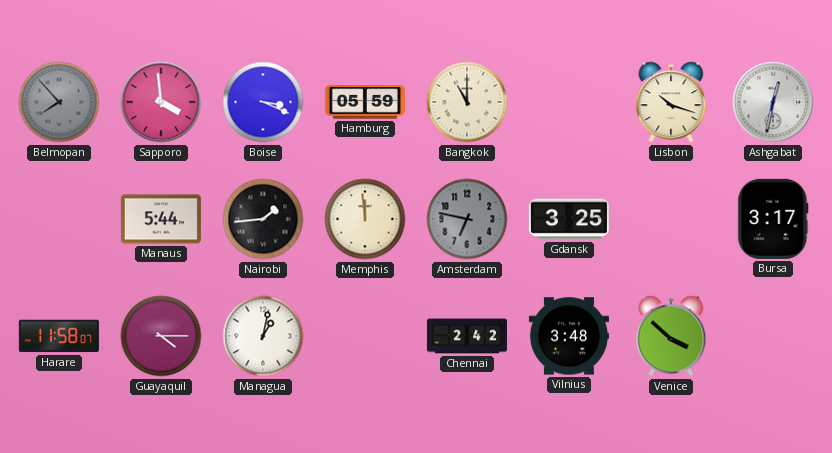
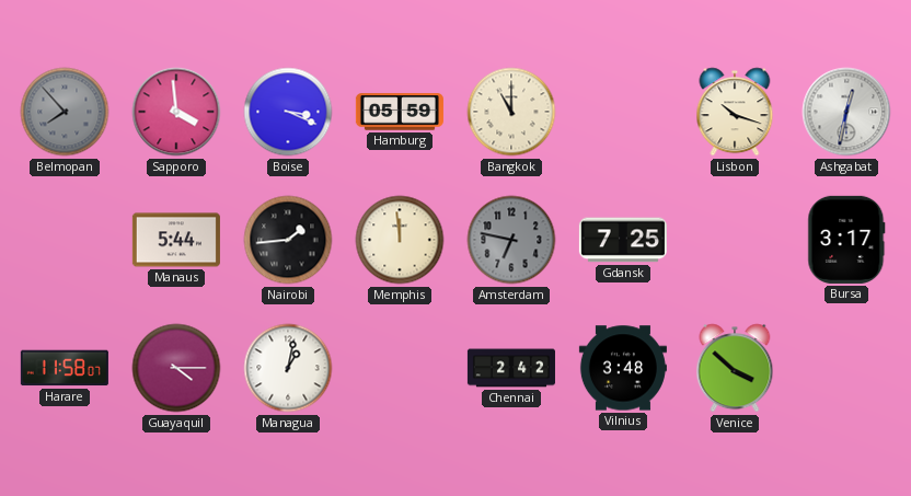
Gdansk: 3:25 -> 7:25
